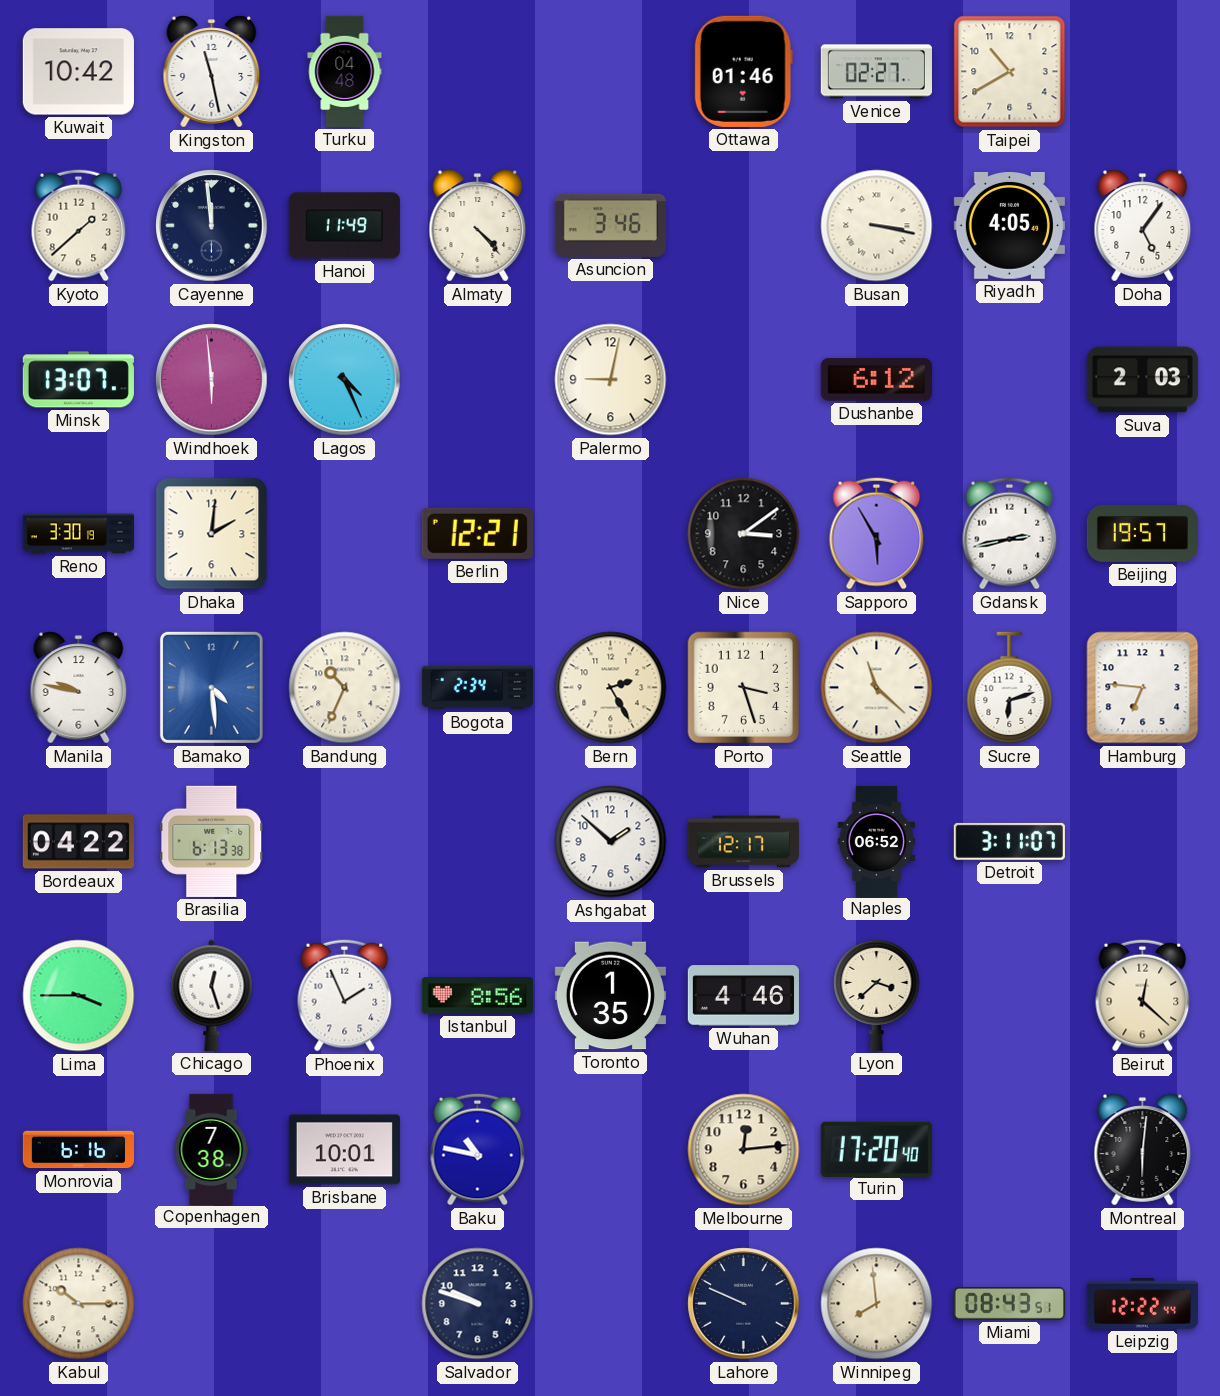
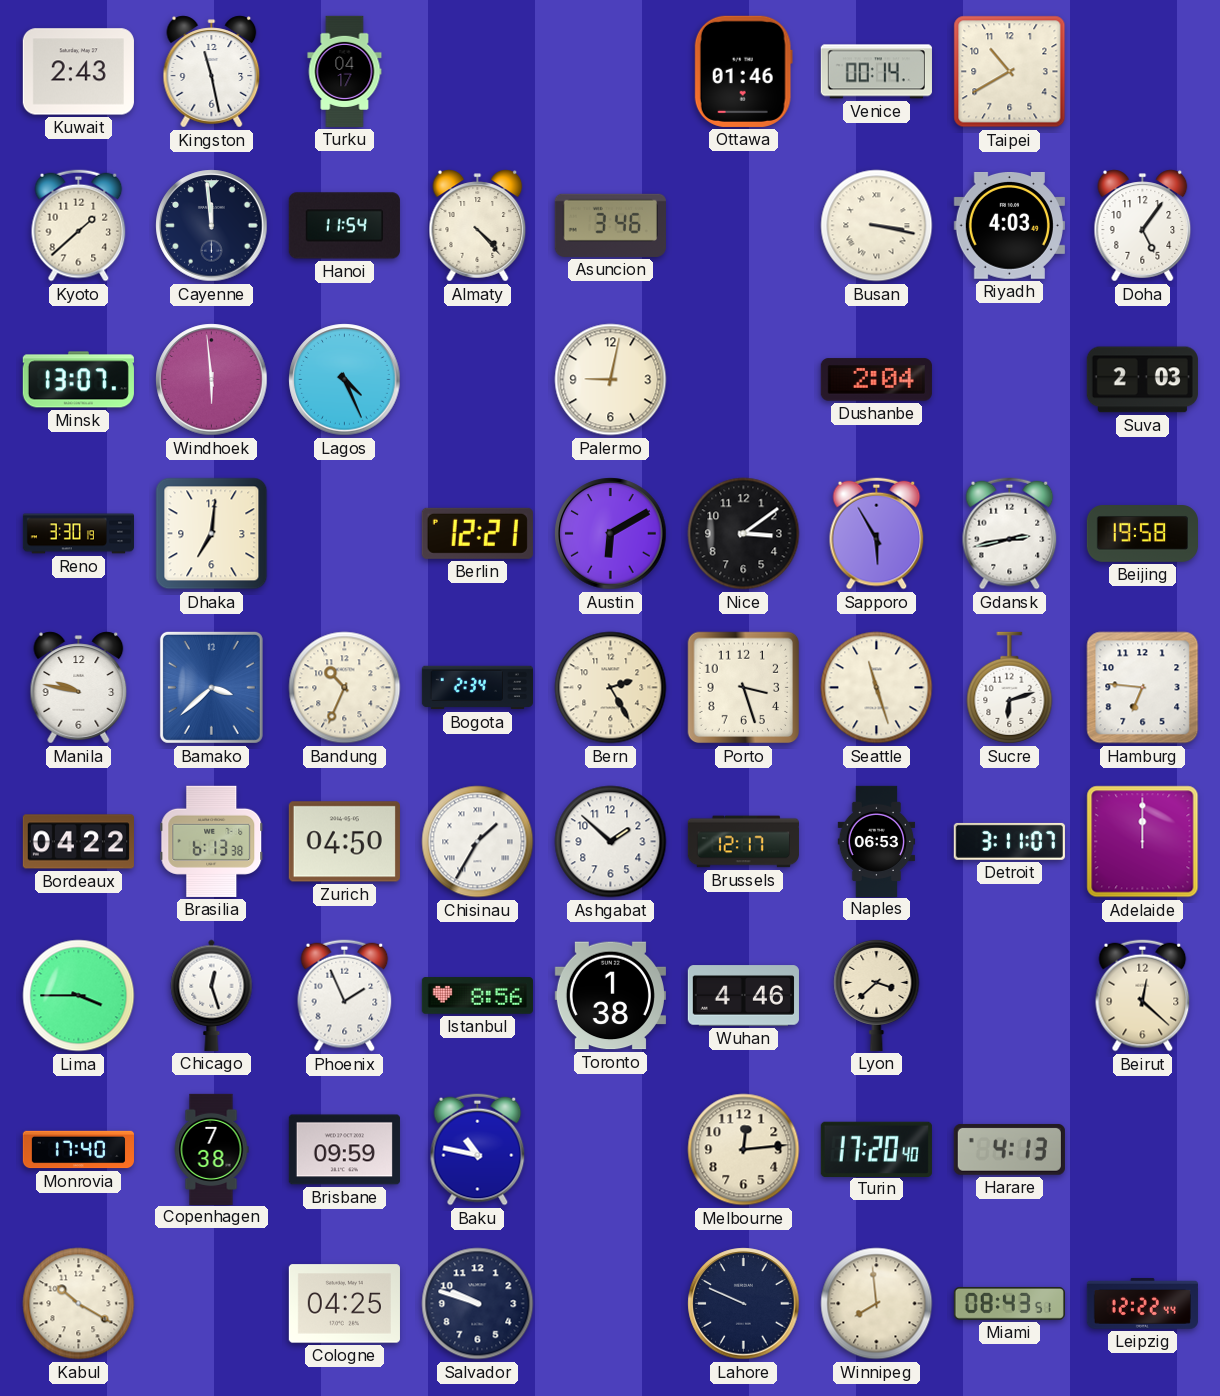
Kuwait: 10:42 -> 2:43
Turku: 04:48 -> 04:17
Venice: 02:27 -> 00:14
Hanoi: 11:49 -> 11:54
Riyadh: 4:05 -> 4:03
Dushanbe: 6:12 -> 2:04
Dhaka: 2:01 -> 7:01
Austin: none -> 6:10
Beijing: 19:57 -> 19:58
Bamako: 4:29 -> 3:38
Seattle: 11:22 -> 11:27
Zurich: none -> 04:50
Chisinau: none -> 1:35
Naples: 06:52 -> 06:53
Adelaide: none -> 12:00
Toronto: 1:35 -> 1:38
Monrovia: 6:16 -> 17:40
Brisbane: 10:01 -> 09:59
Harare: none -> 4:13
Montreal: 6:01 -> none
Kabul: 10:15 -> 10:20
Cologne: none -> 04:25
